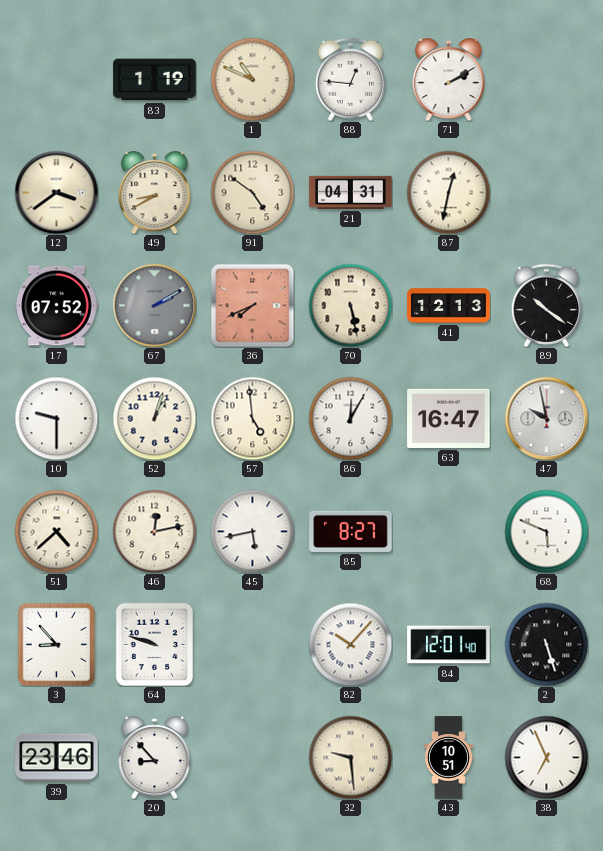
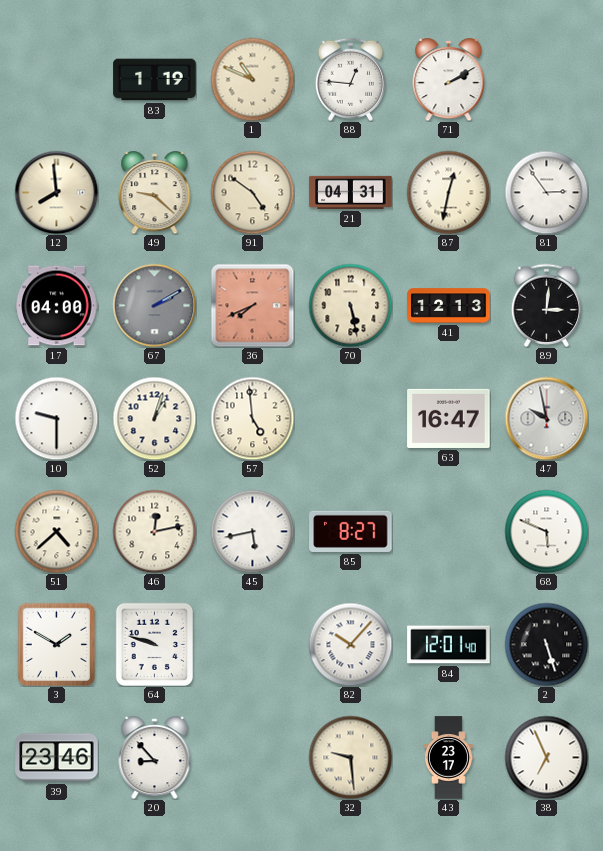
12: 3:39 -> 7:59
49: 8:40 -> 9:22
81: none -> 2:54
17: 07:52 -> 04:00
89: 10:21 -> 3:01
86: 12:05 -> none
3: 8:53 -> 1:50
43: 10:51 -> 23:17
